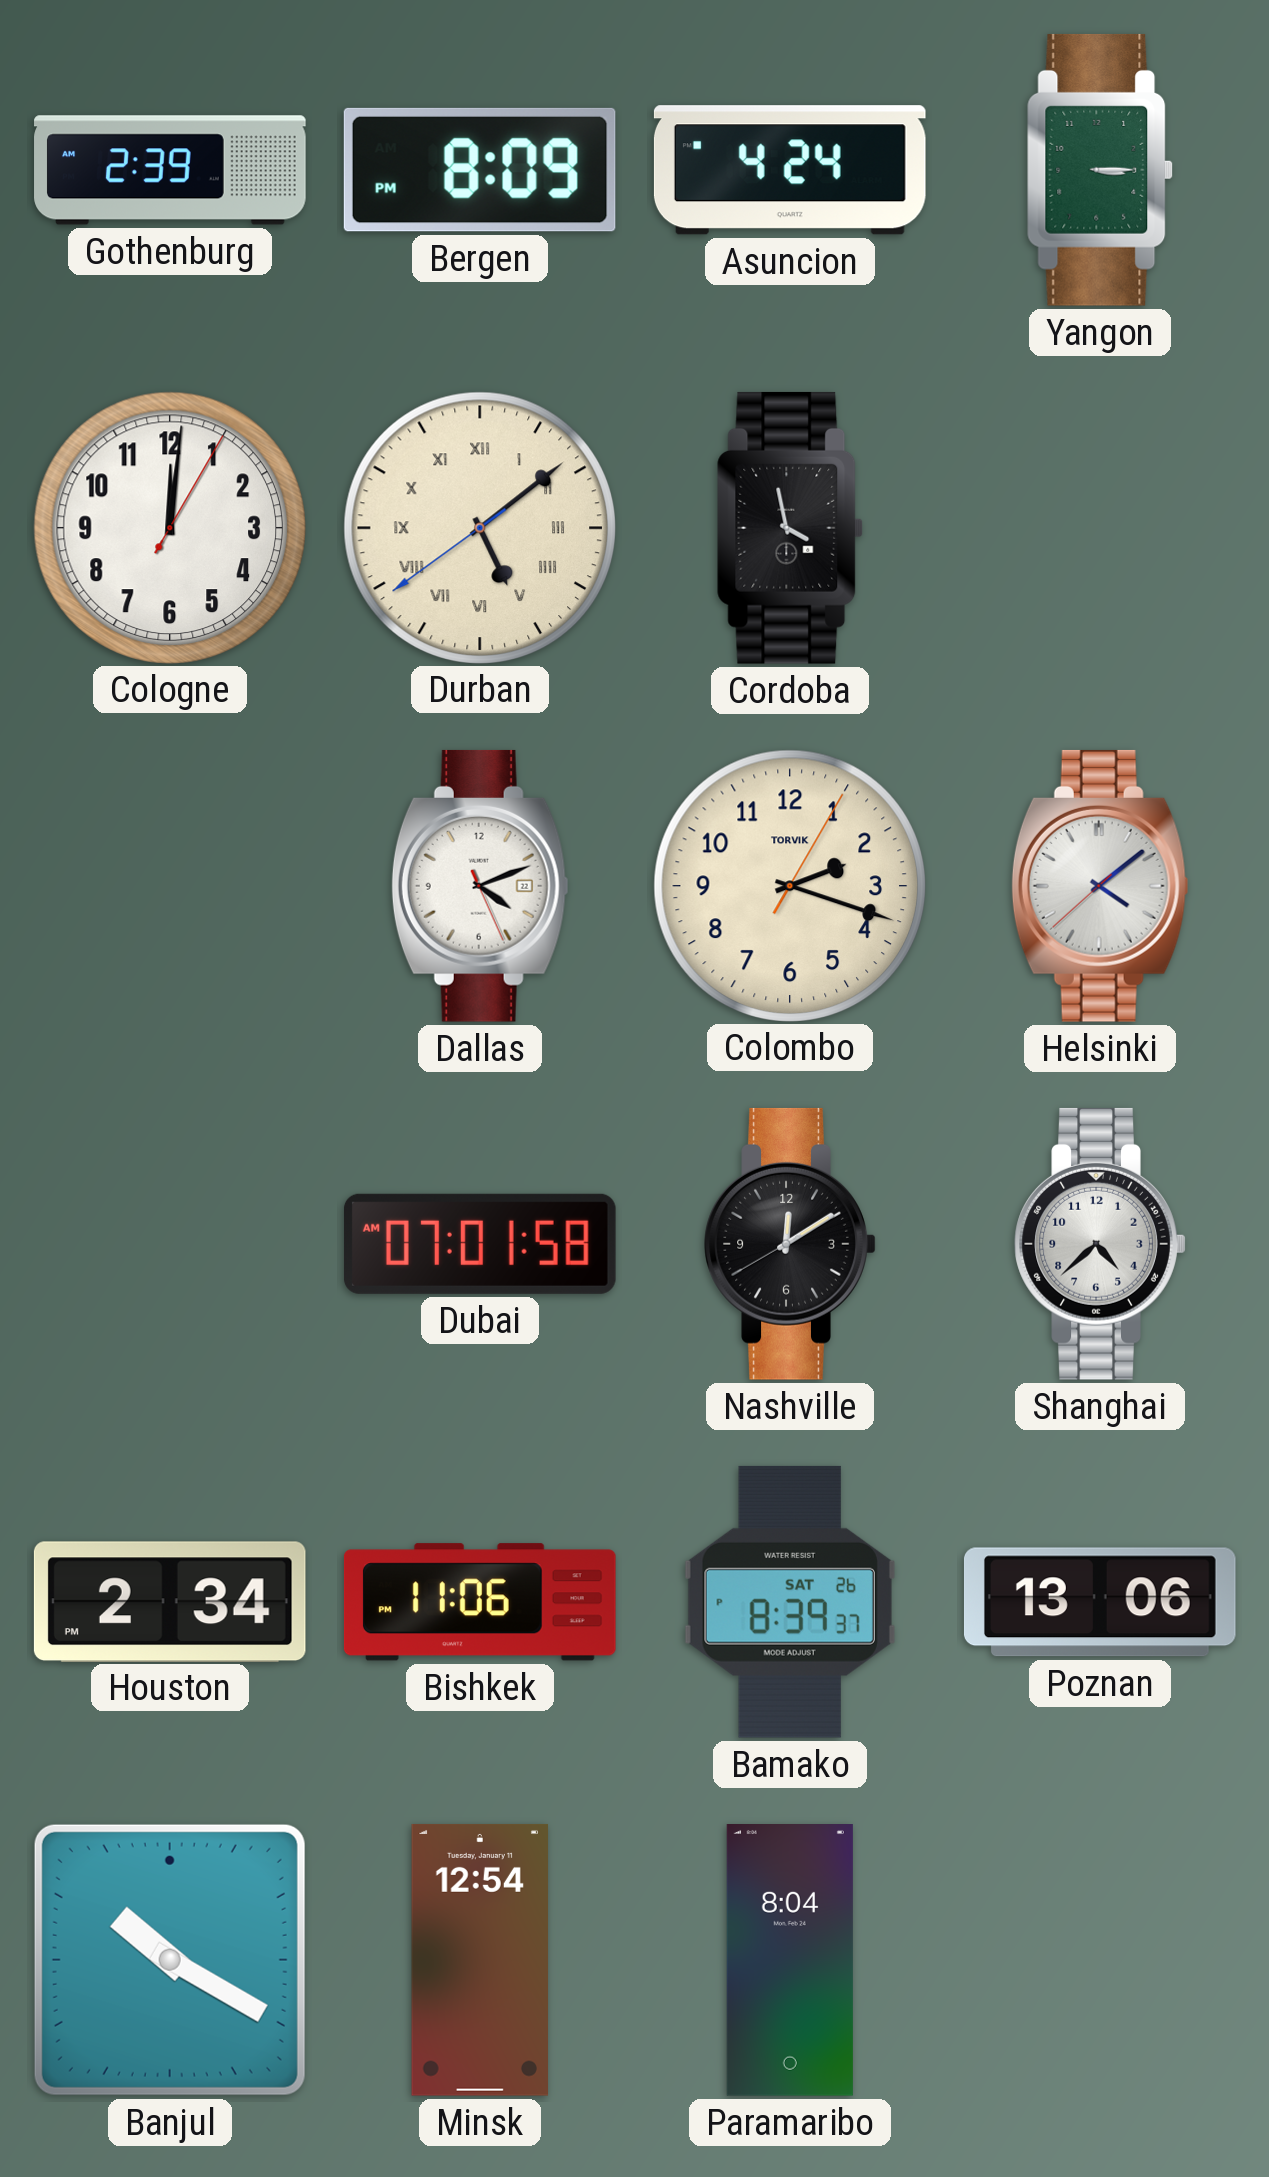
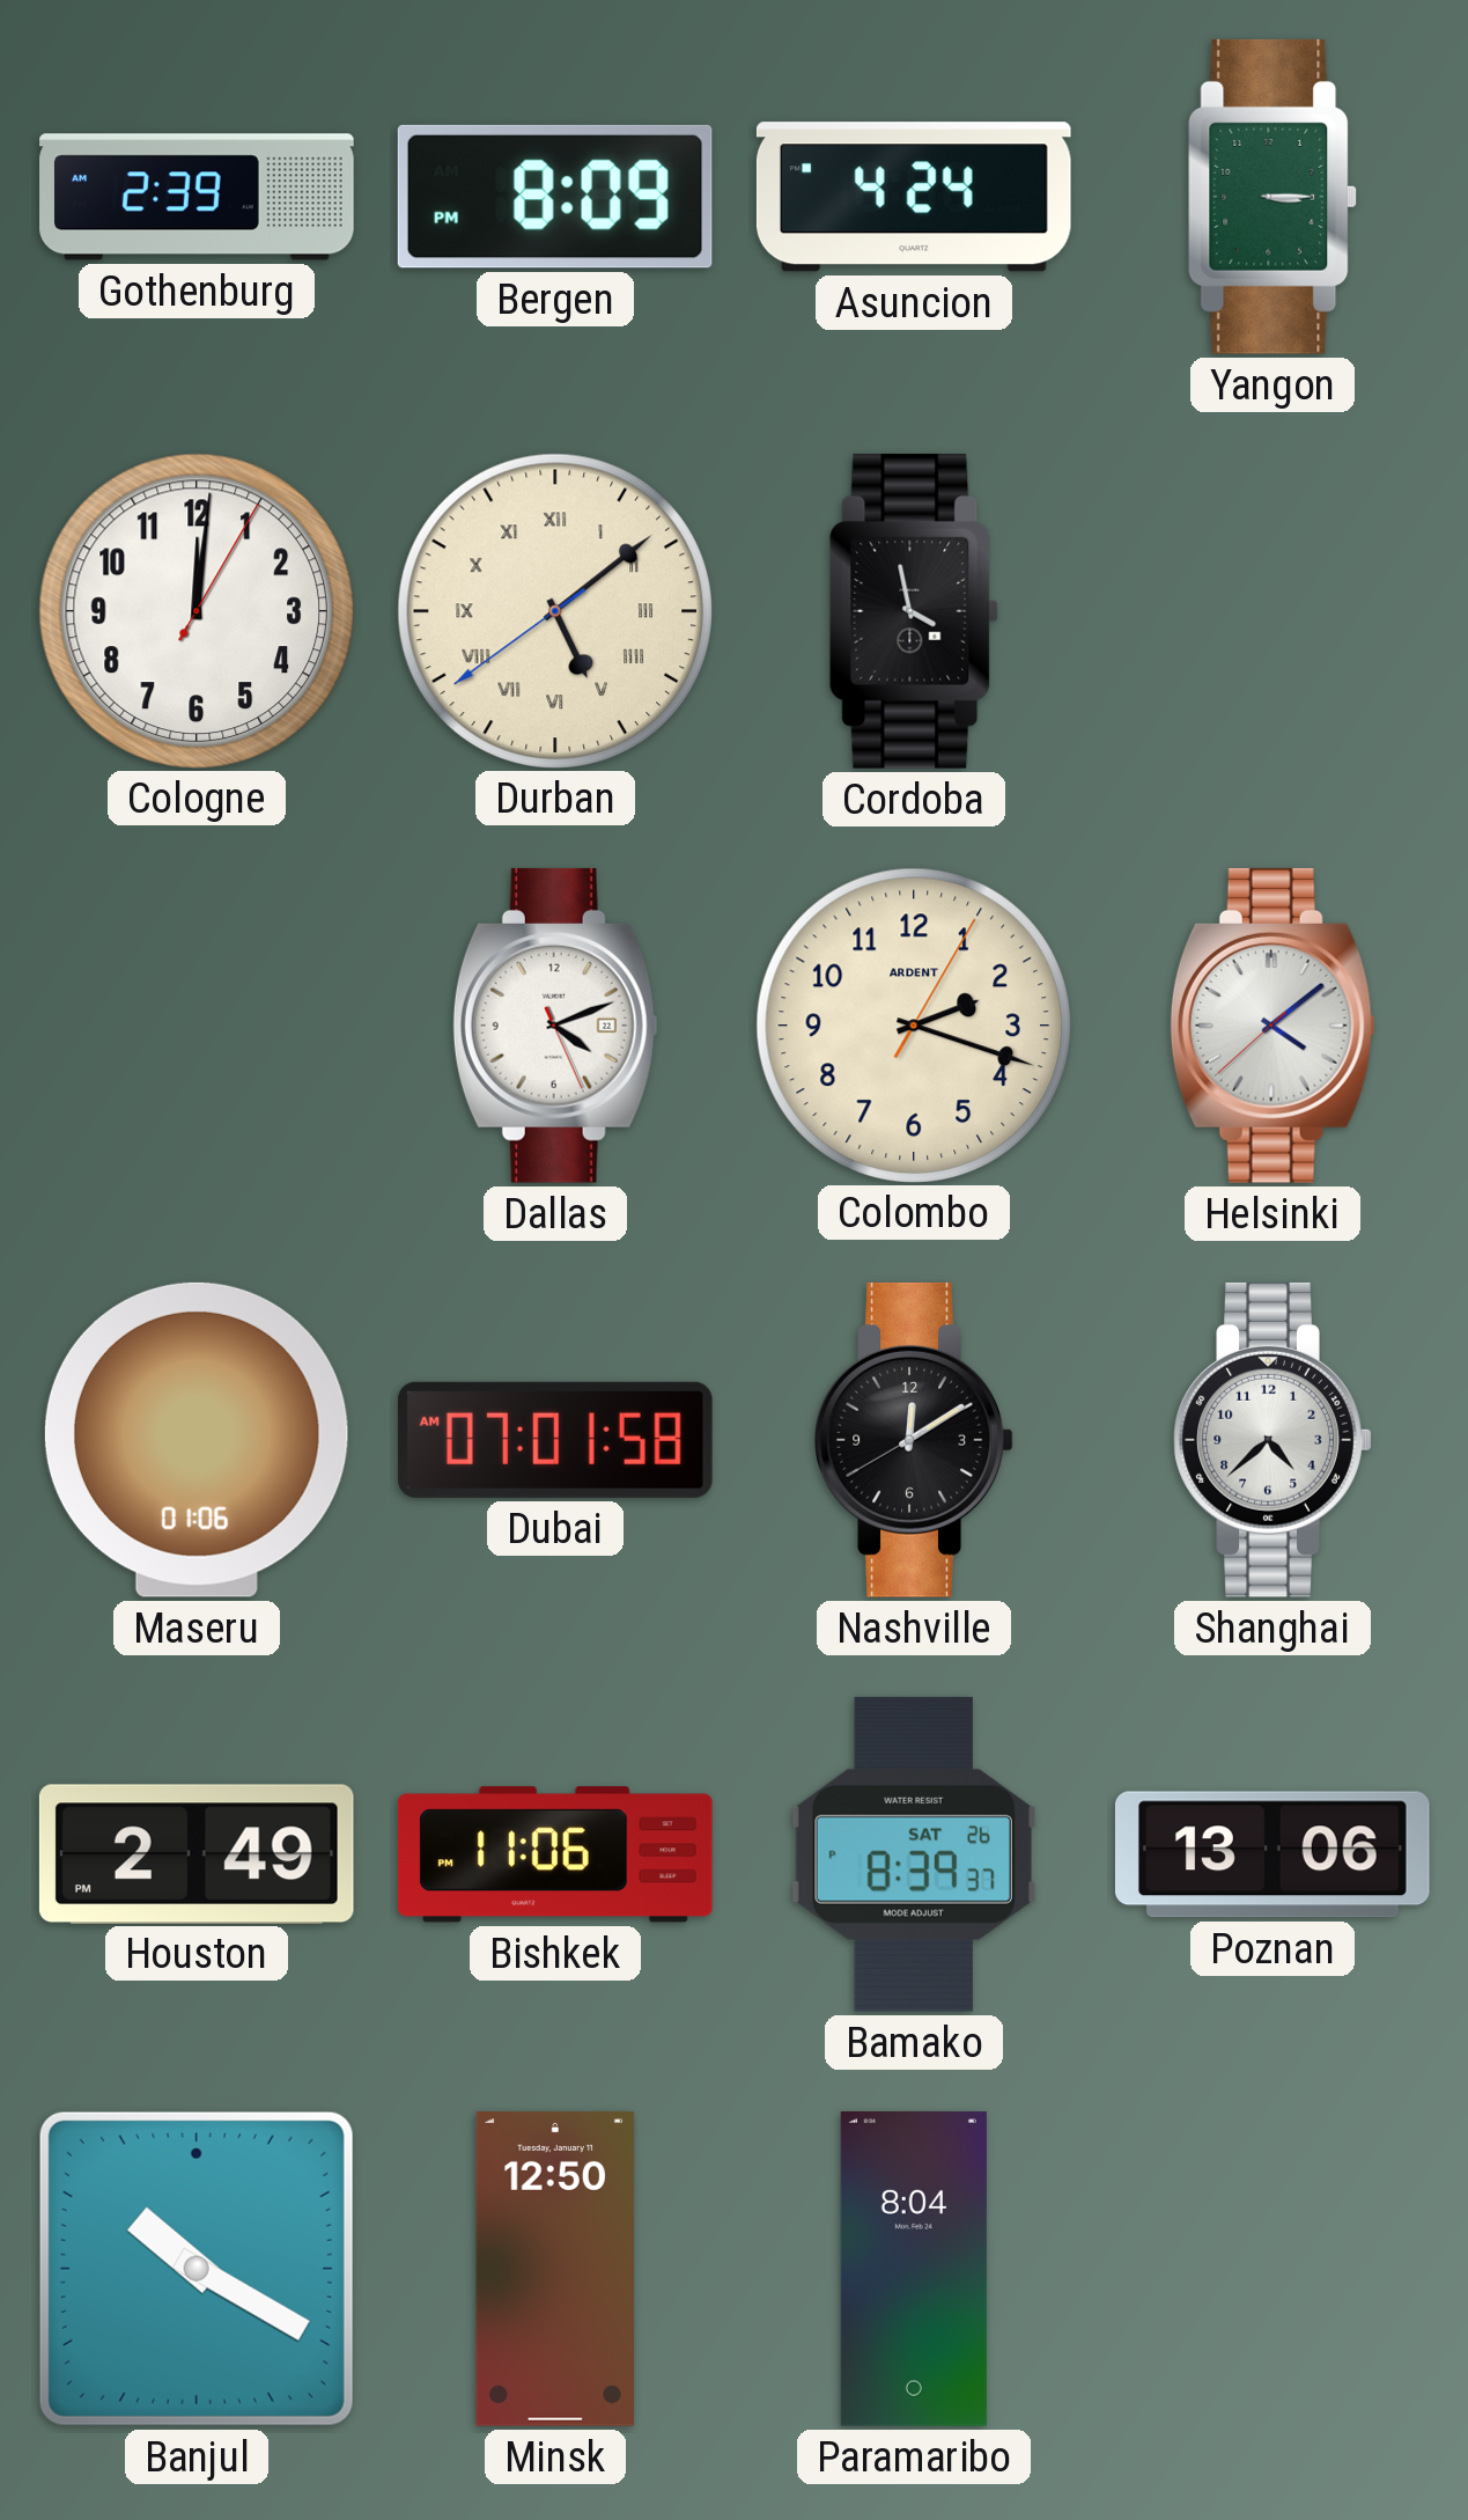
Colombo brand: TORVIK -> ARDENT
Maseru: none -> 01:06
Houston: 2:34 -> 2:49
Minsk: 12:54 -> 12:50
